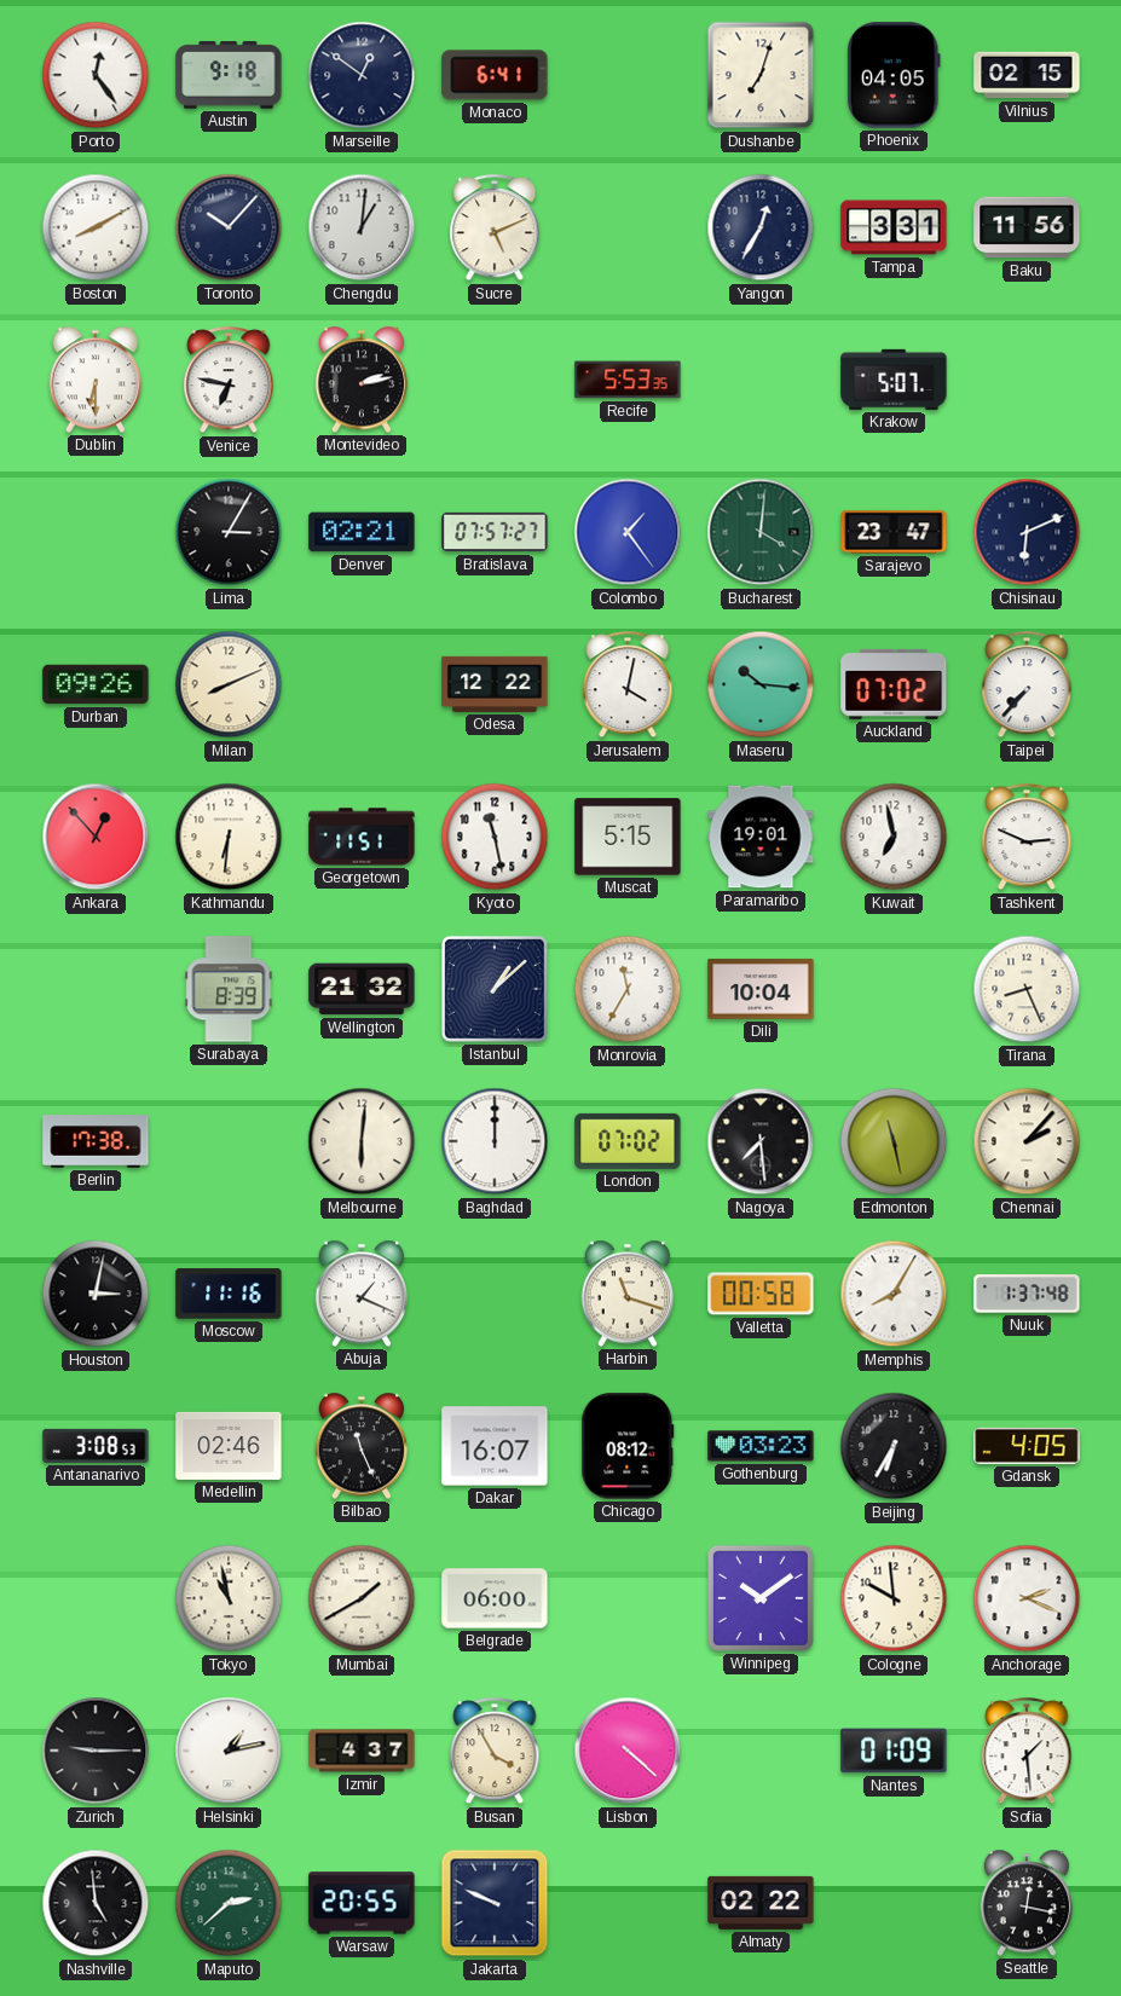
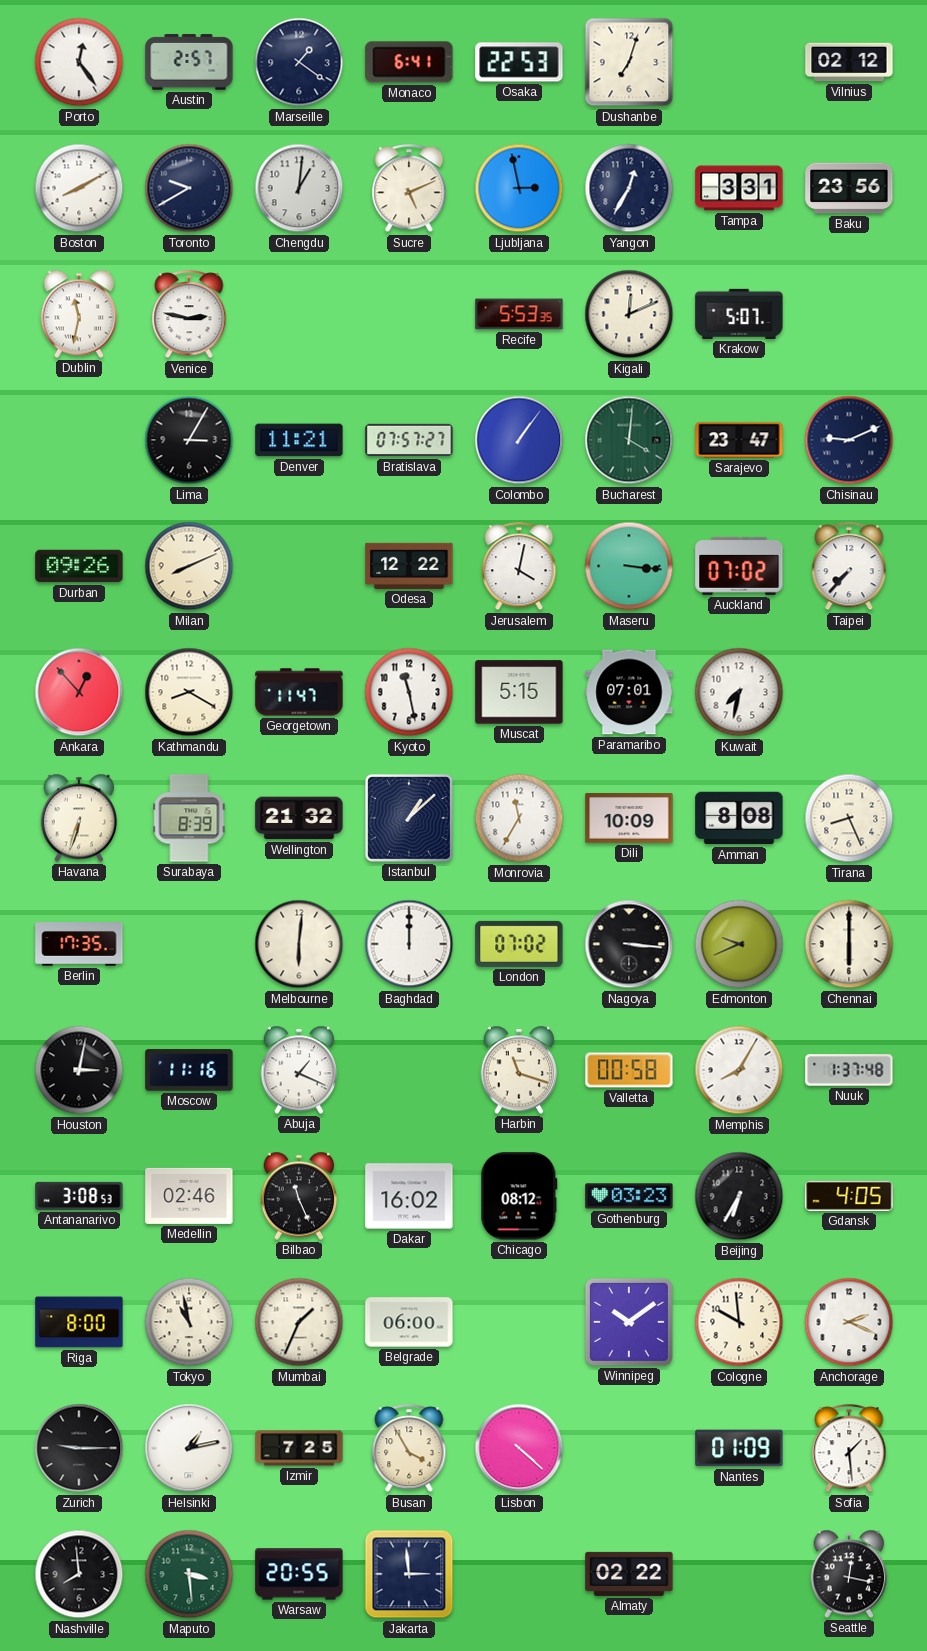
Austin: 9:18 -> 2:57
Marseille: 12:51 -> 1:21
Osaka: none -> 22:53
Phoenix: 04:05 -> none
Vilnius: 02:15 -> 02:12
Toronto: 10:07 -> 9:40
Ljubljana: none -> 2:58
Baku: 11:56 -> 23:56
Dublin: 6:30 -> 11:32
Venice: 6:47 -> 2:47
Montevideo: 2:13 -> none
Kigali: none -> 12:11
Denver: 02:21 -> 11:21
Colombo: 1:24 -> 1:06
Chisinau: 6:11 -> 9:11
Maseru: 10:16 -> 3:16
Kathmandu: 6:31 -> 8:20
Georgetown: 11:51 -> 11:47
Paramaribo: 19:01 -> 07:01
Kuwait: 6:58 -> 7:32
Tashkent: 2:49 -> none
Havana: none -> 6:33
Dili: 10:04 -> 10:09
Amman: none -> 8:08
Berlin: 17:38 -> 17:35
Nagoya: 7:29 -> 3:16
Edmonton: 11:28 -> 9:41
Chennai: 2:07 -> 6:00
Dakar: 16:07 -> 16:02
Riga: none -> 8:00
Mumbai: 1:40 -> 1:34
Izmir: 4:37 -> 7:25
Nashville: 4:59 -> 7:59
Maputo: 2:38 -> 3:29
Jakarta: 9:49 -> 2:59
